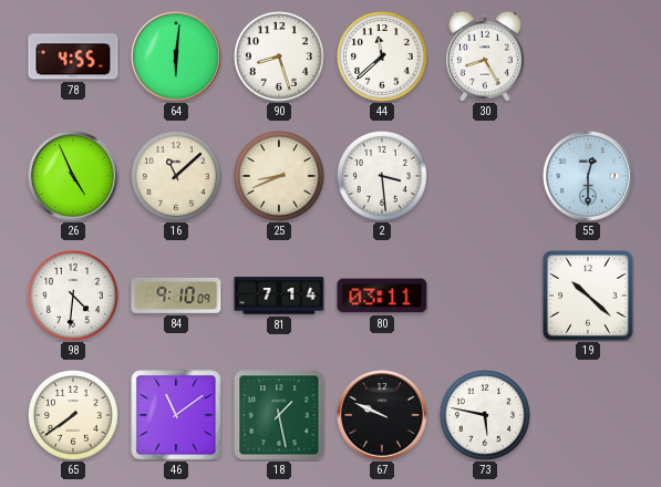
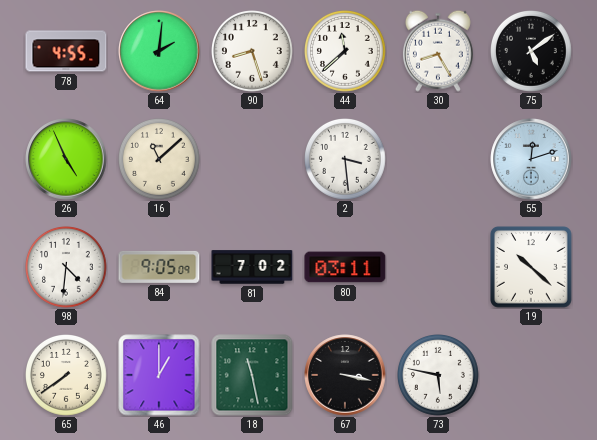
64: 6:01 -> 2:01
75: none -> 5:09
25: 8:41 -> none
55: 12:30 -> 12:12
84: 9:10 -> 9:05
81: 7:14 -> 7:02
46: 11:09 -> 1:00
18: 1:28 -> 11:28
67: 9:49 -> 3:17
